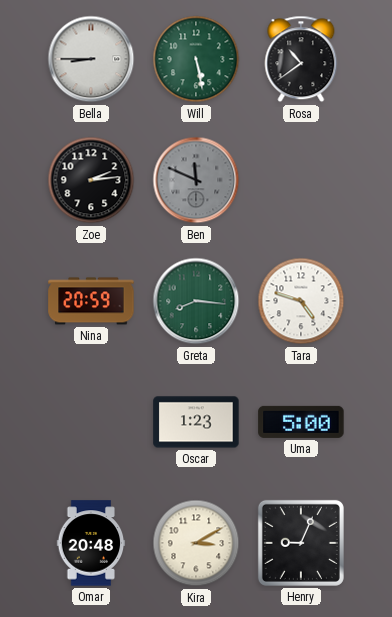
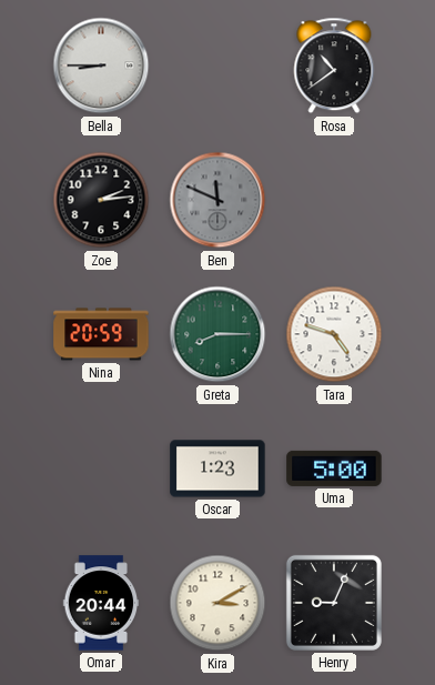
Will: 5:28 -> none
Greta: 8:16 -> 8:15
Omar: 20:48 -> 20:44
